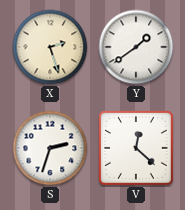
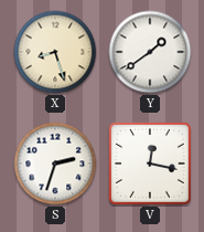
X: 2:27 -> 8:27
V: 12:22 -> 12:17
